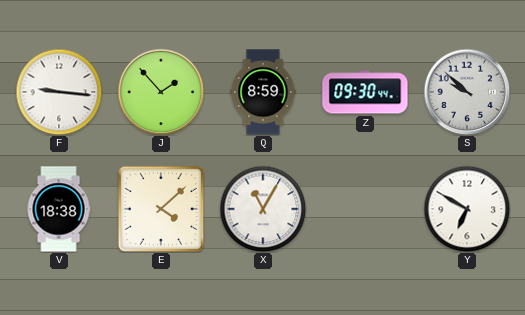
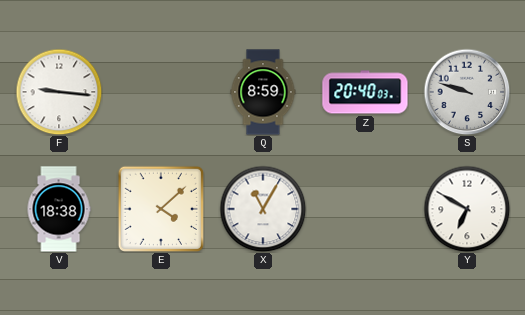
J: 1:53 -> none
Z: 09:30 -> 20:40
S: 9:52 -> 9:48
